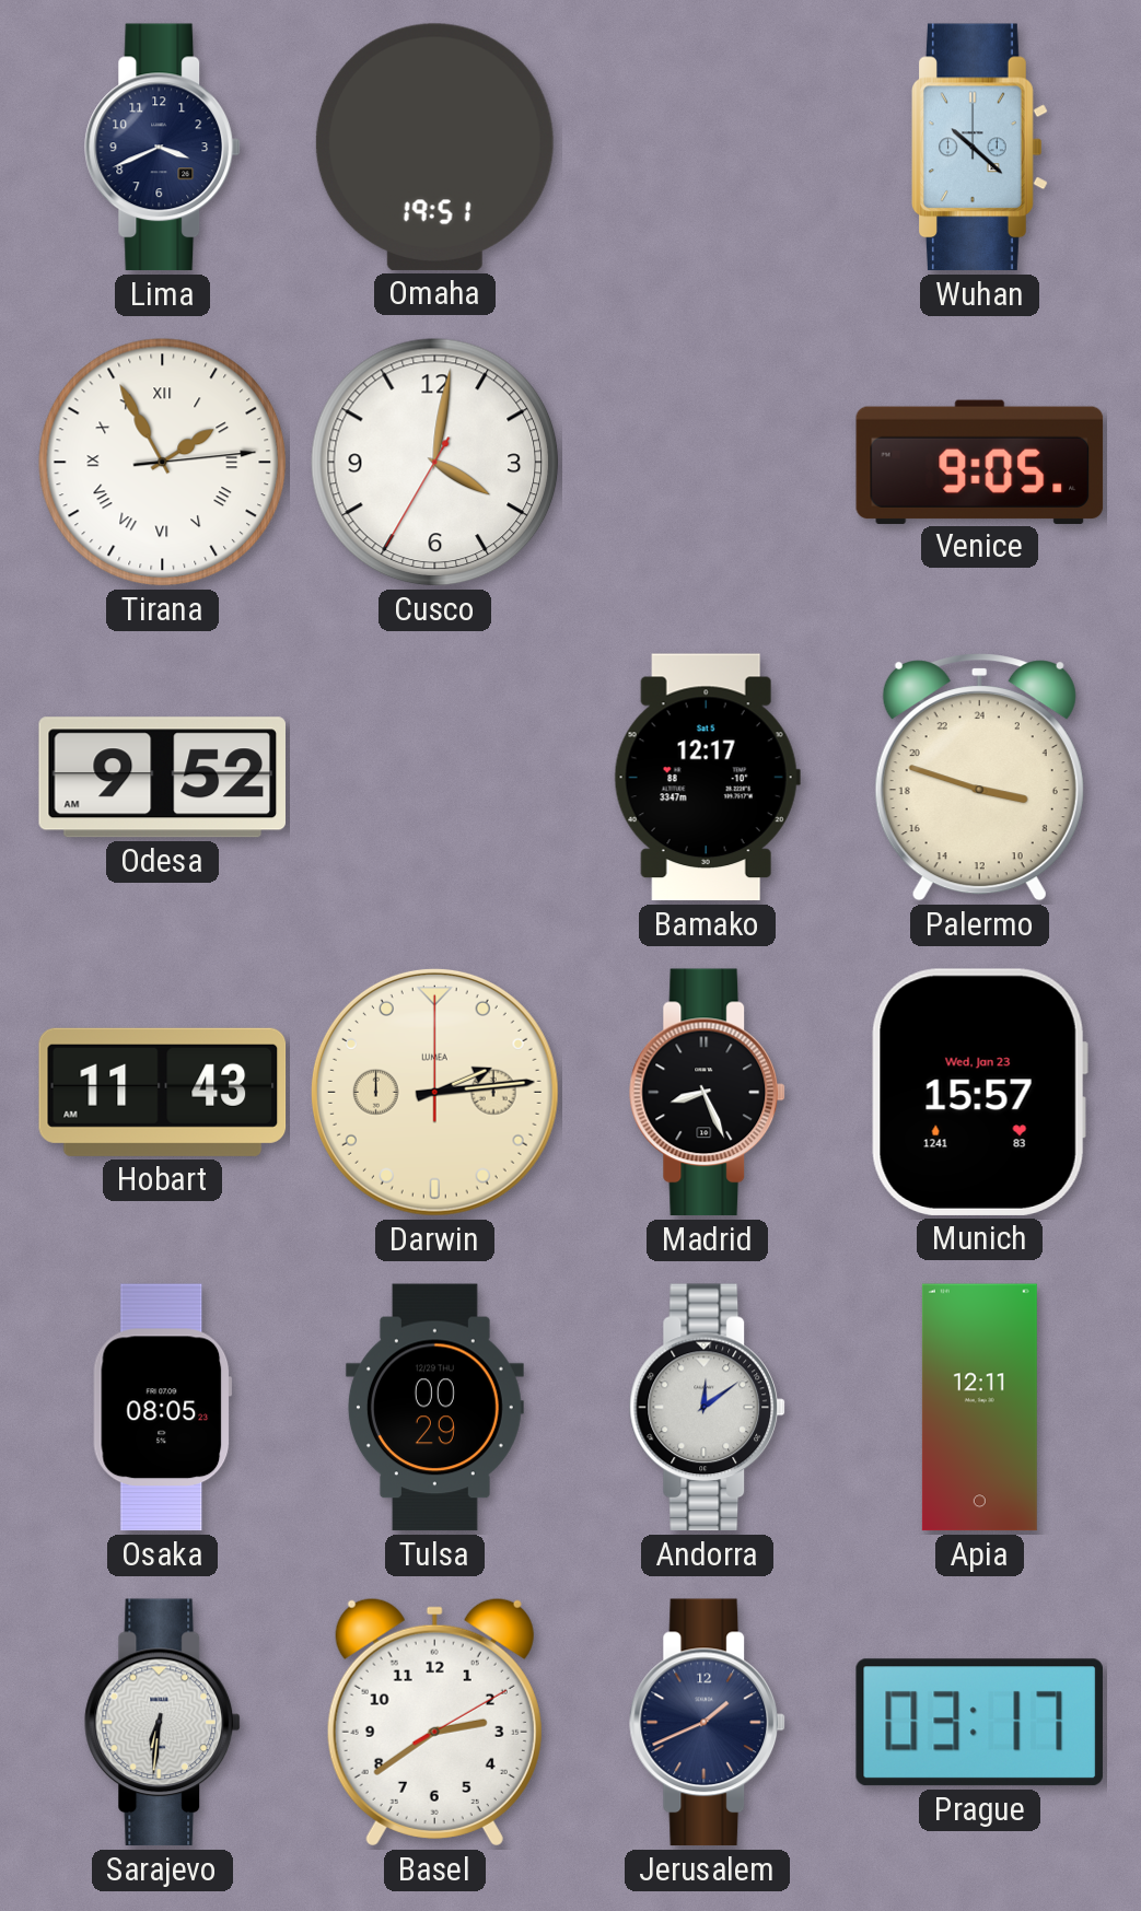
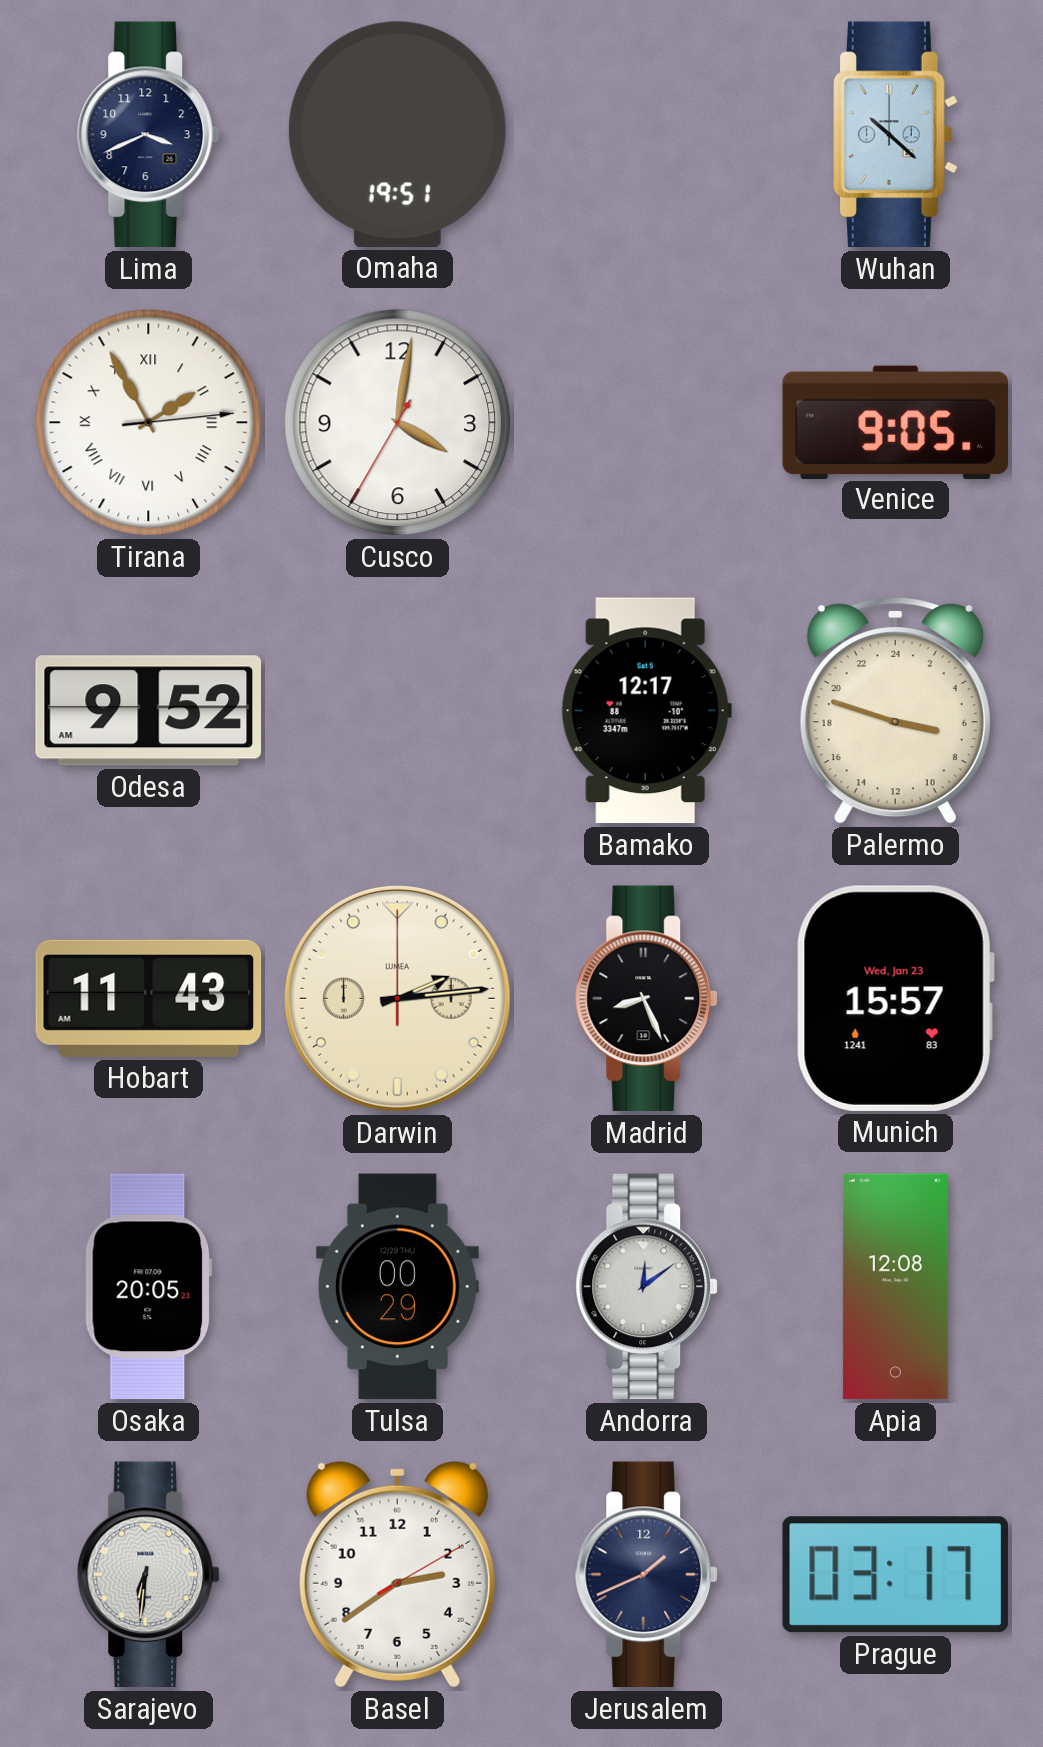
Osaka: 08:05 -> 20:05
Apia: 12:11 -> 12:08
